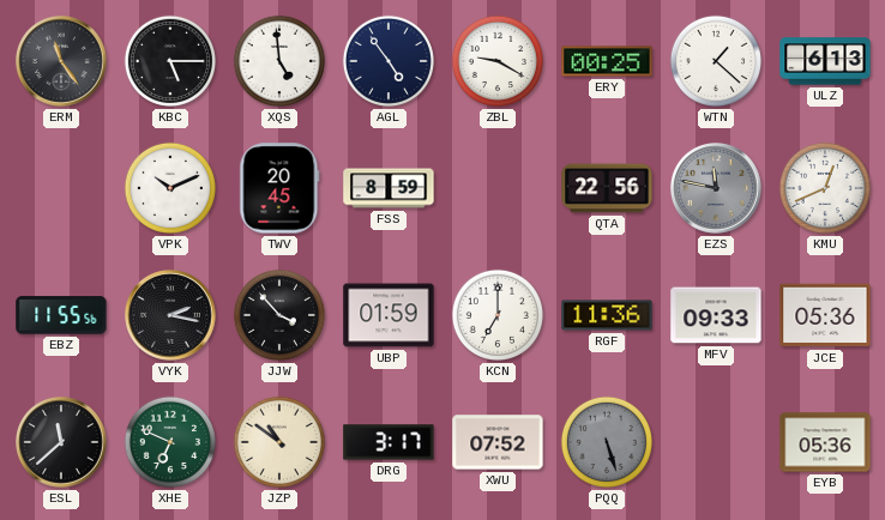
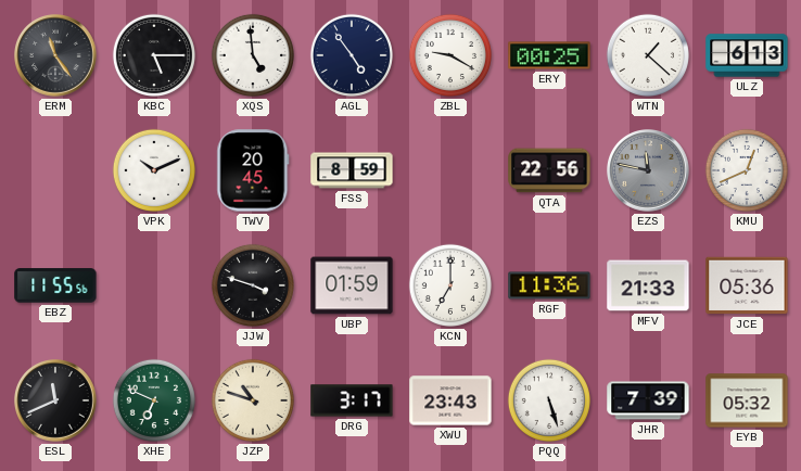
VYK: 2:17 -> none
JJW: 3:53 -> 3:48
MFV: 09:33 -> 21:33
ESL: 11:38 -> 11:41
JZP: 10:51 -> 10:48
XWU: 07:52 -> 23:43
PQQ dial: grey -> white
JHR: none -> 7:39
EYB: 05:36 -> 05:32
